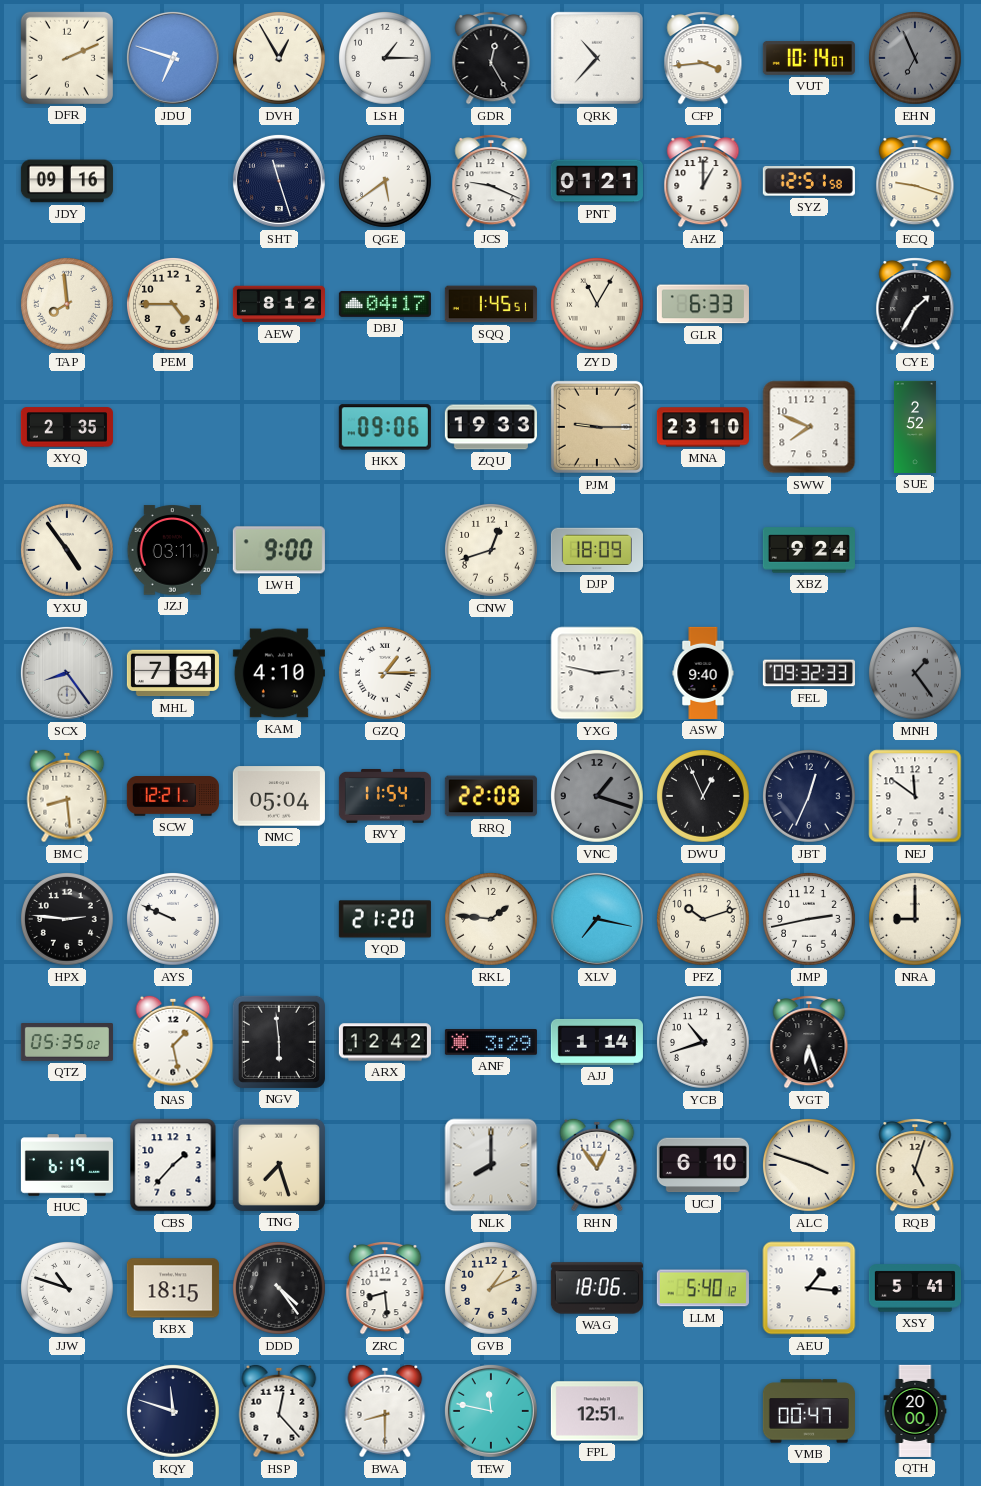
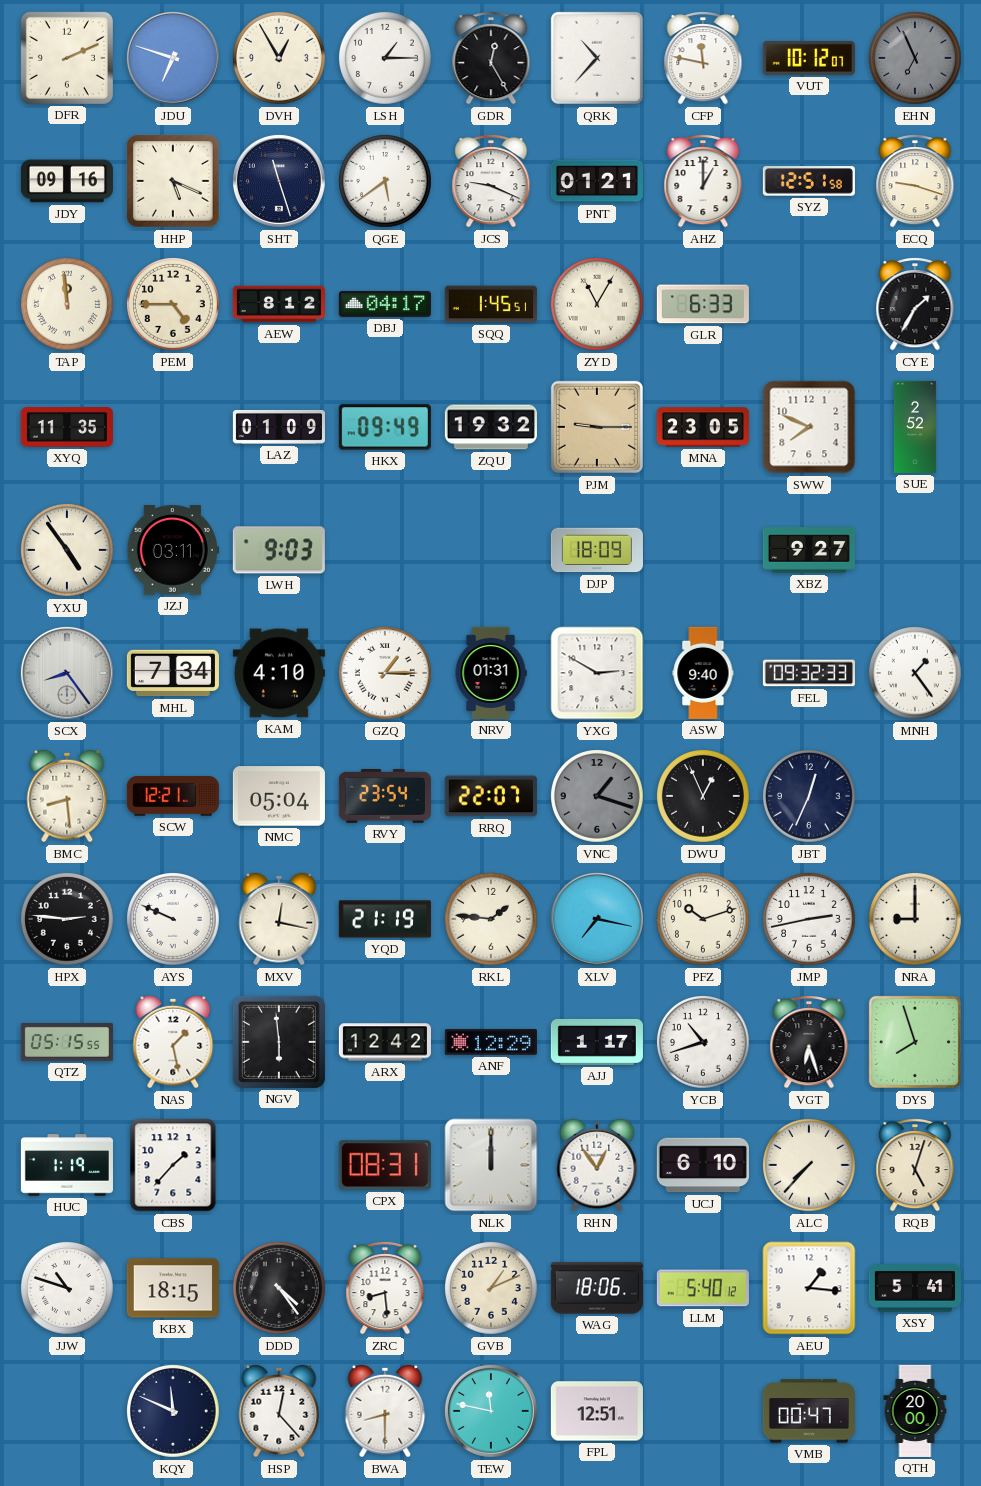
CFP: 3:44 -> 11:47
VUT: 10:14 -> 10:12
HHP: none -> 5:19
TAP: 7:59 -> 11:59
XYQ: 2:35 -> 11:35
LAZ: none -> 01:09
HKX: 09:06 -> 09:49
ZQU: 19:33 -> 19:32
MNA: 23:10 -> 23:05
LWH: 9:00 -> 9:03
CNW: 12:42 -> none
XBZ: 9:24 -> 9:27
NRV: none -> 01:31
YXG: 2:47 -> 2:50
MNH dial: grey -> white
RVY: 11:54 -> 23:54
RRQ: 22:08 -> 22:07
NEJ: 11:51 -> none
MXV: none -> 12:17
YQD: 21:20 -> 21:19
QTZ: 05:35 -> 05:15
ANF: 3:29 -> 12:29
AJJ: 1:14 -> 1:17
DYS: none -> 7:57
HUC: 6:19 -> 1:19
TNG: 7:27 -> none
CPX: none -> 08:31
NLK: 8:00 -> 12:00
ALC: 3:48 -> 7:37
KQY: 11:48 -> 11:49
